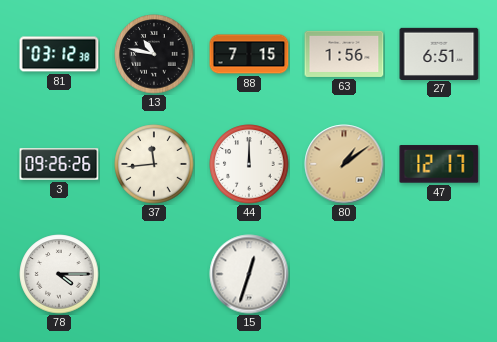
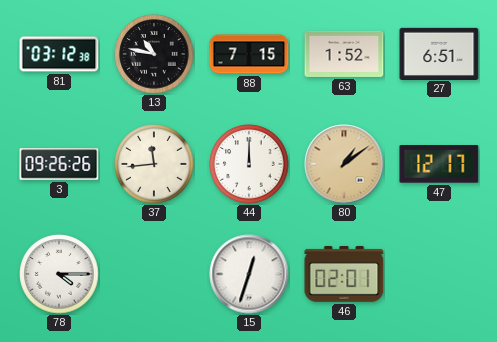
63: 1:56 -> 1:52
46: none -> 02:01
